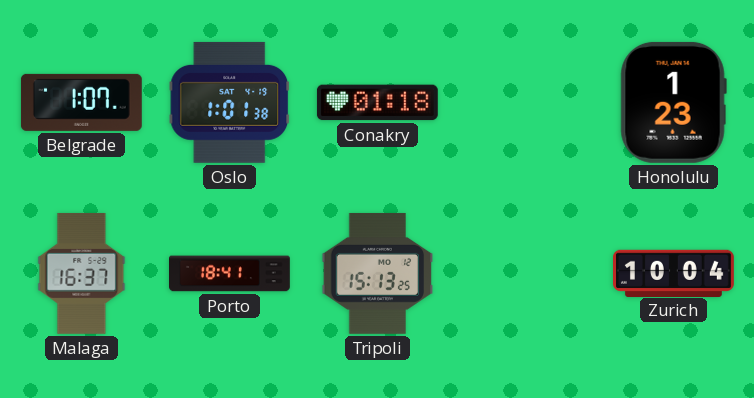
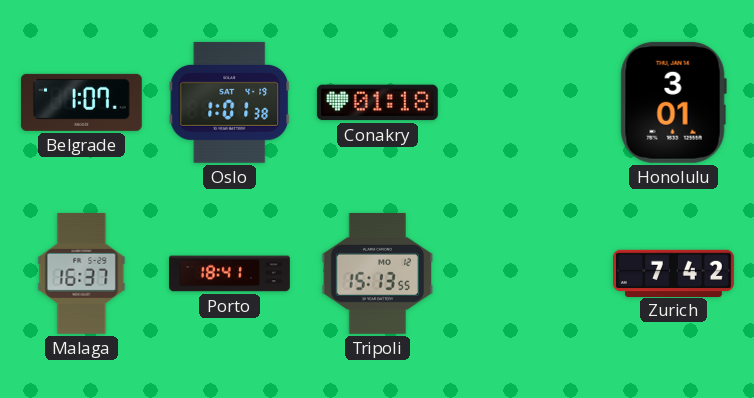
Honolulu: 1:23 -> 3:01
Tripoli: 15:13:25 -> 15:13:55
Zurich: 10:04 -> 7:42
